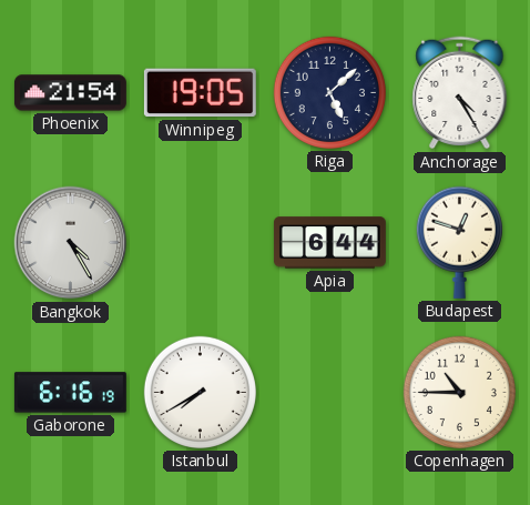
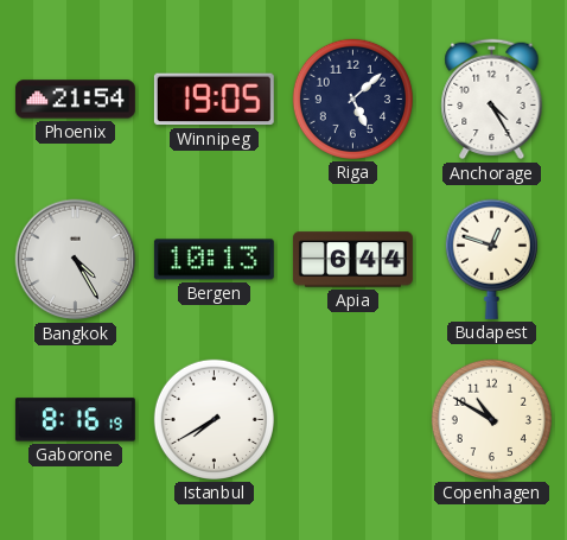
Bergen: none -> 10:13
Gaborone: 6:16 -> 8:16
Copenhagen: 10:45 -> 10:50
